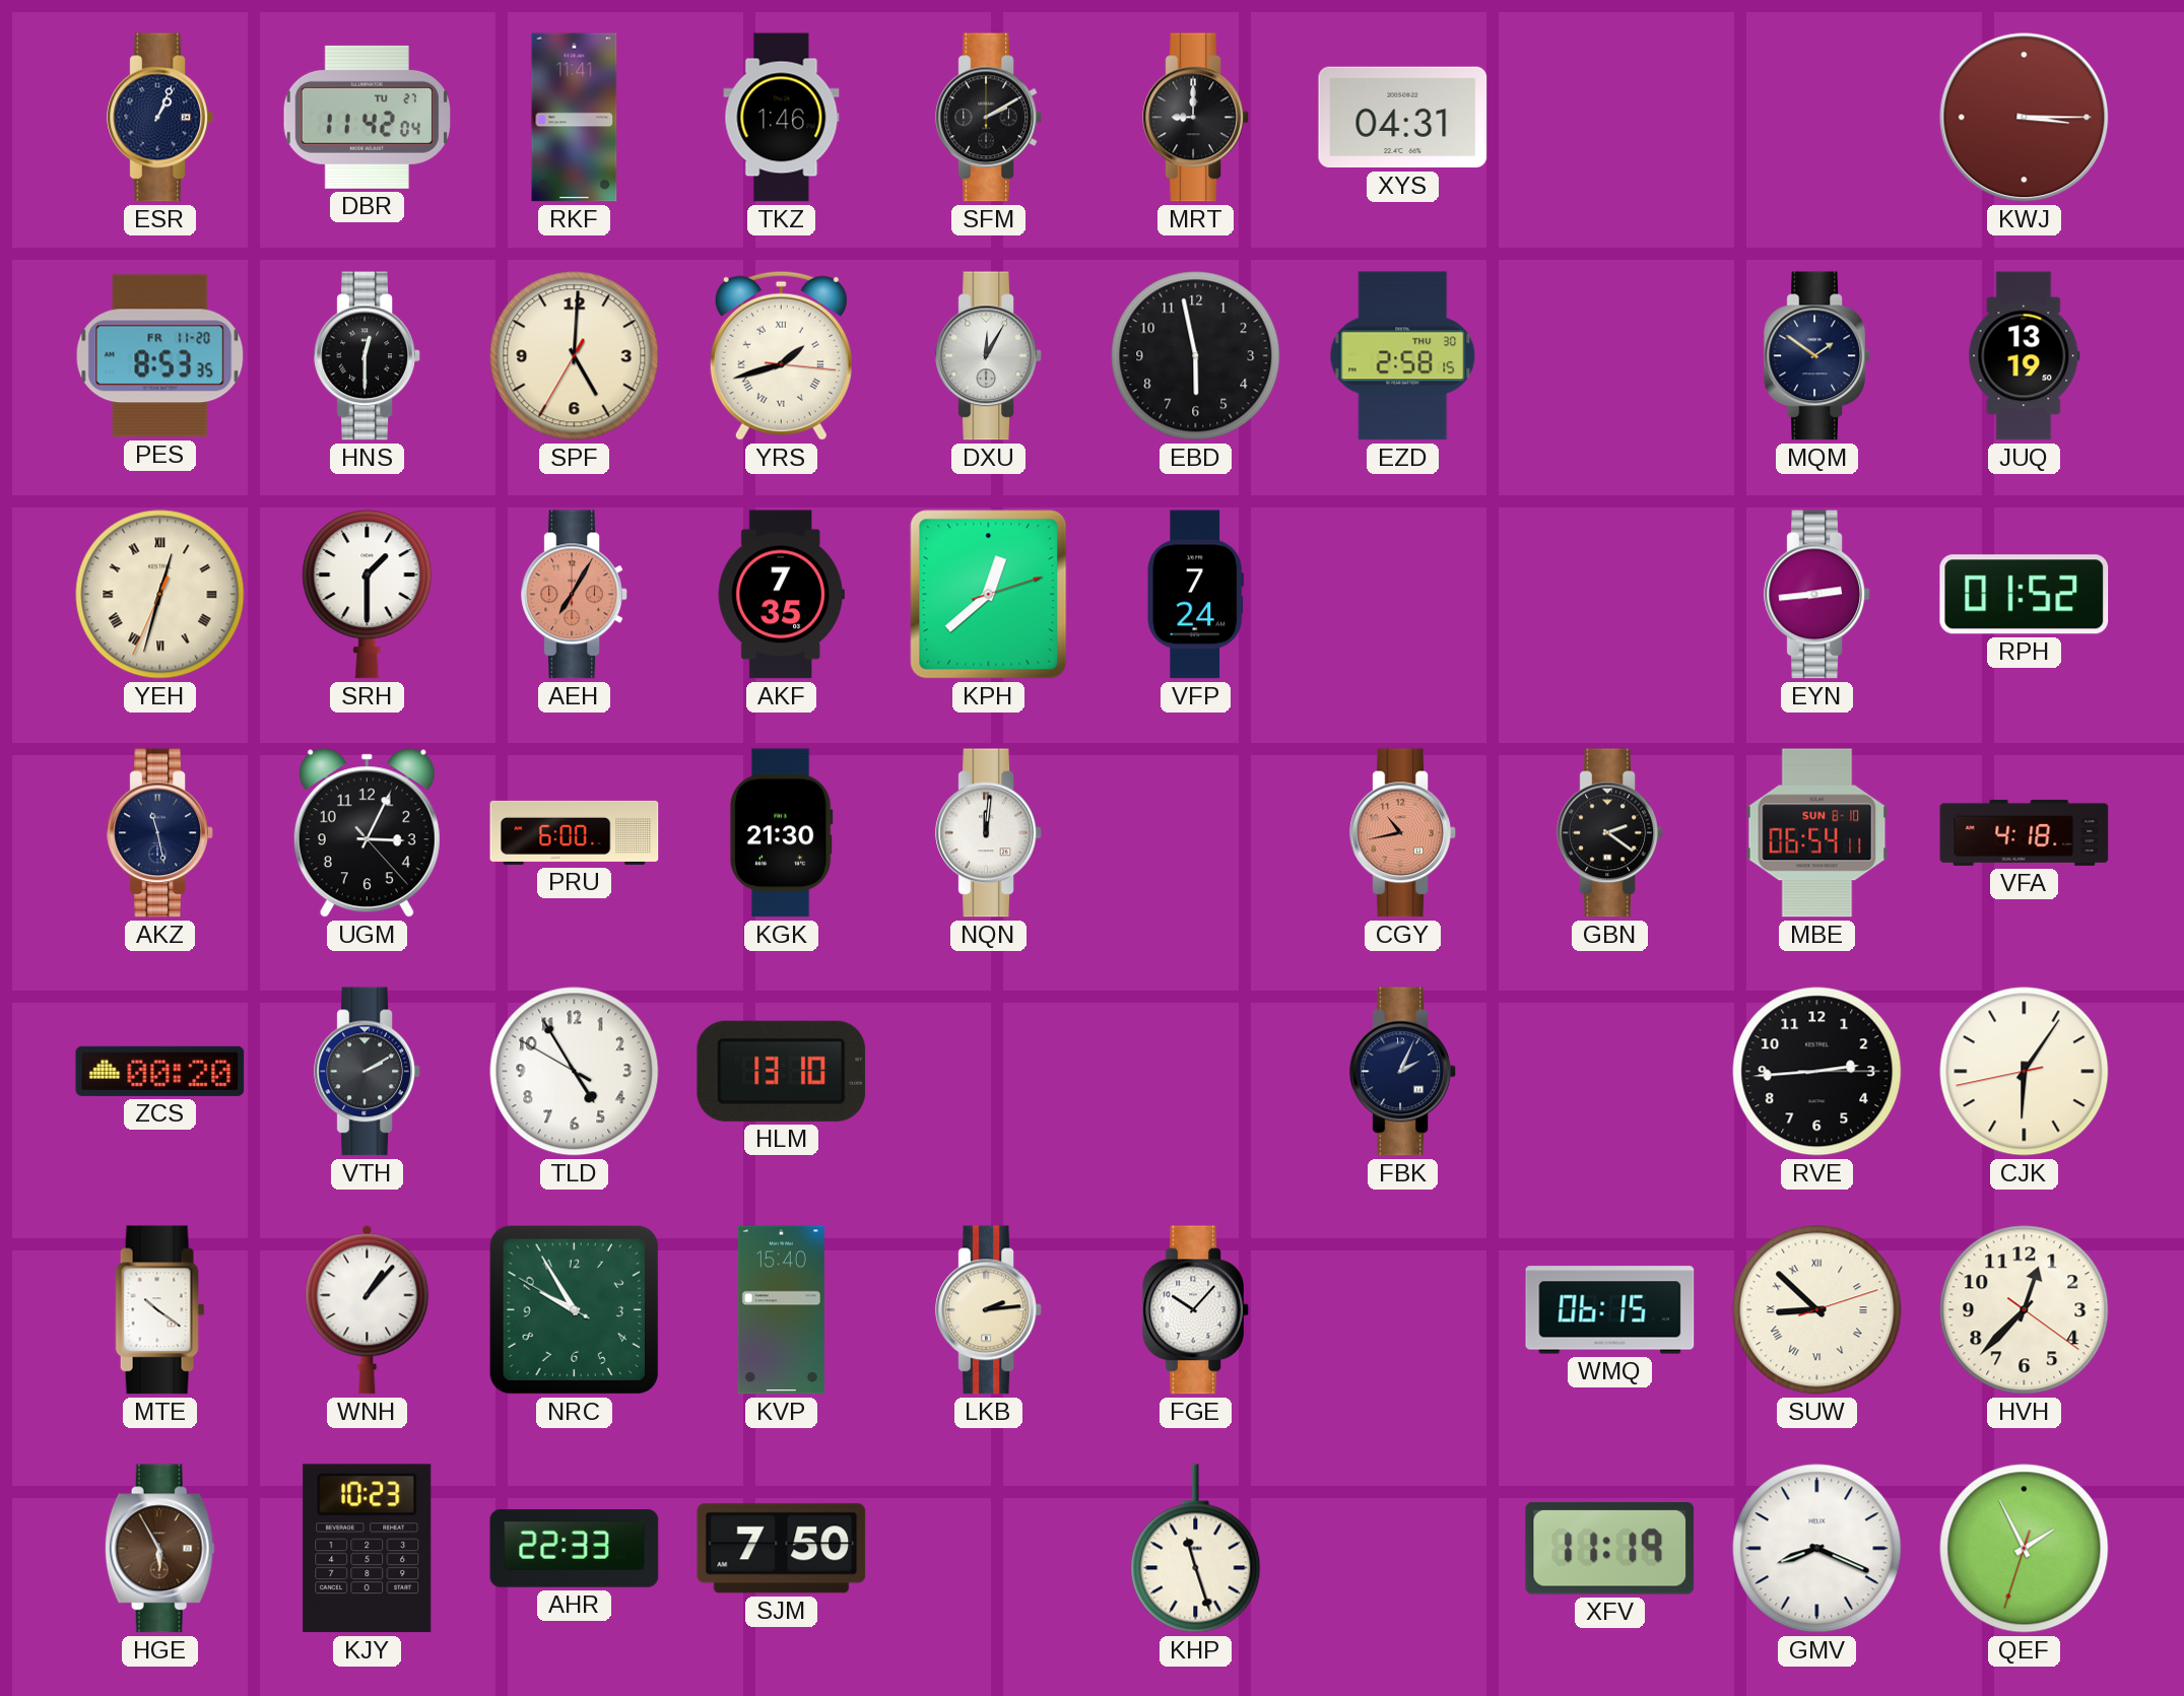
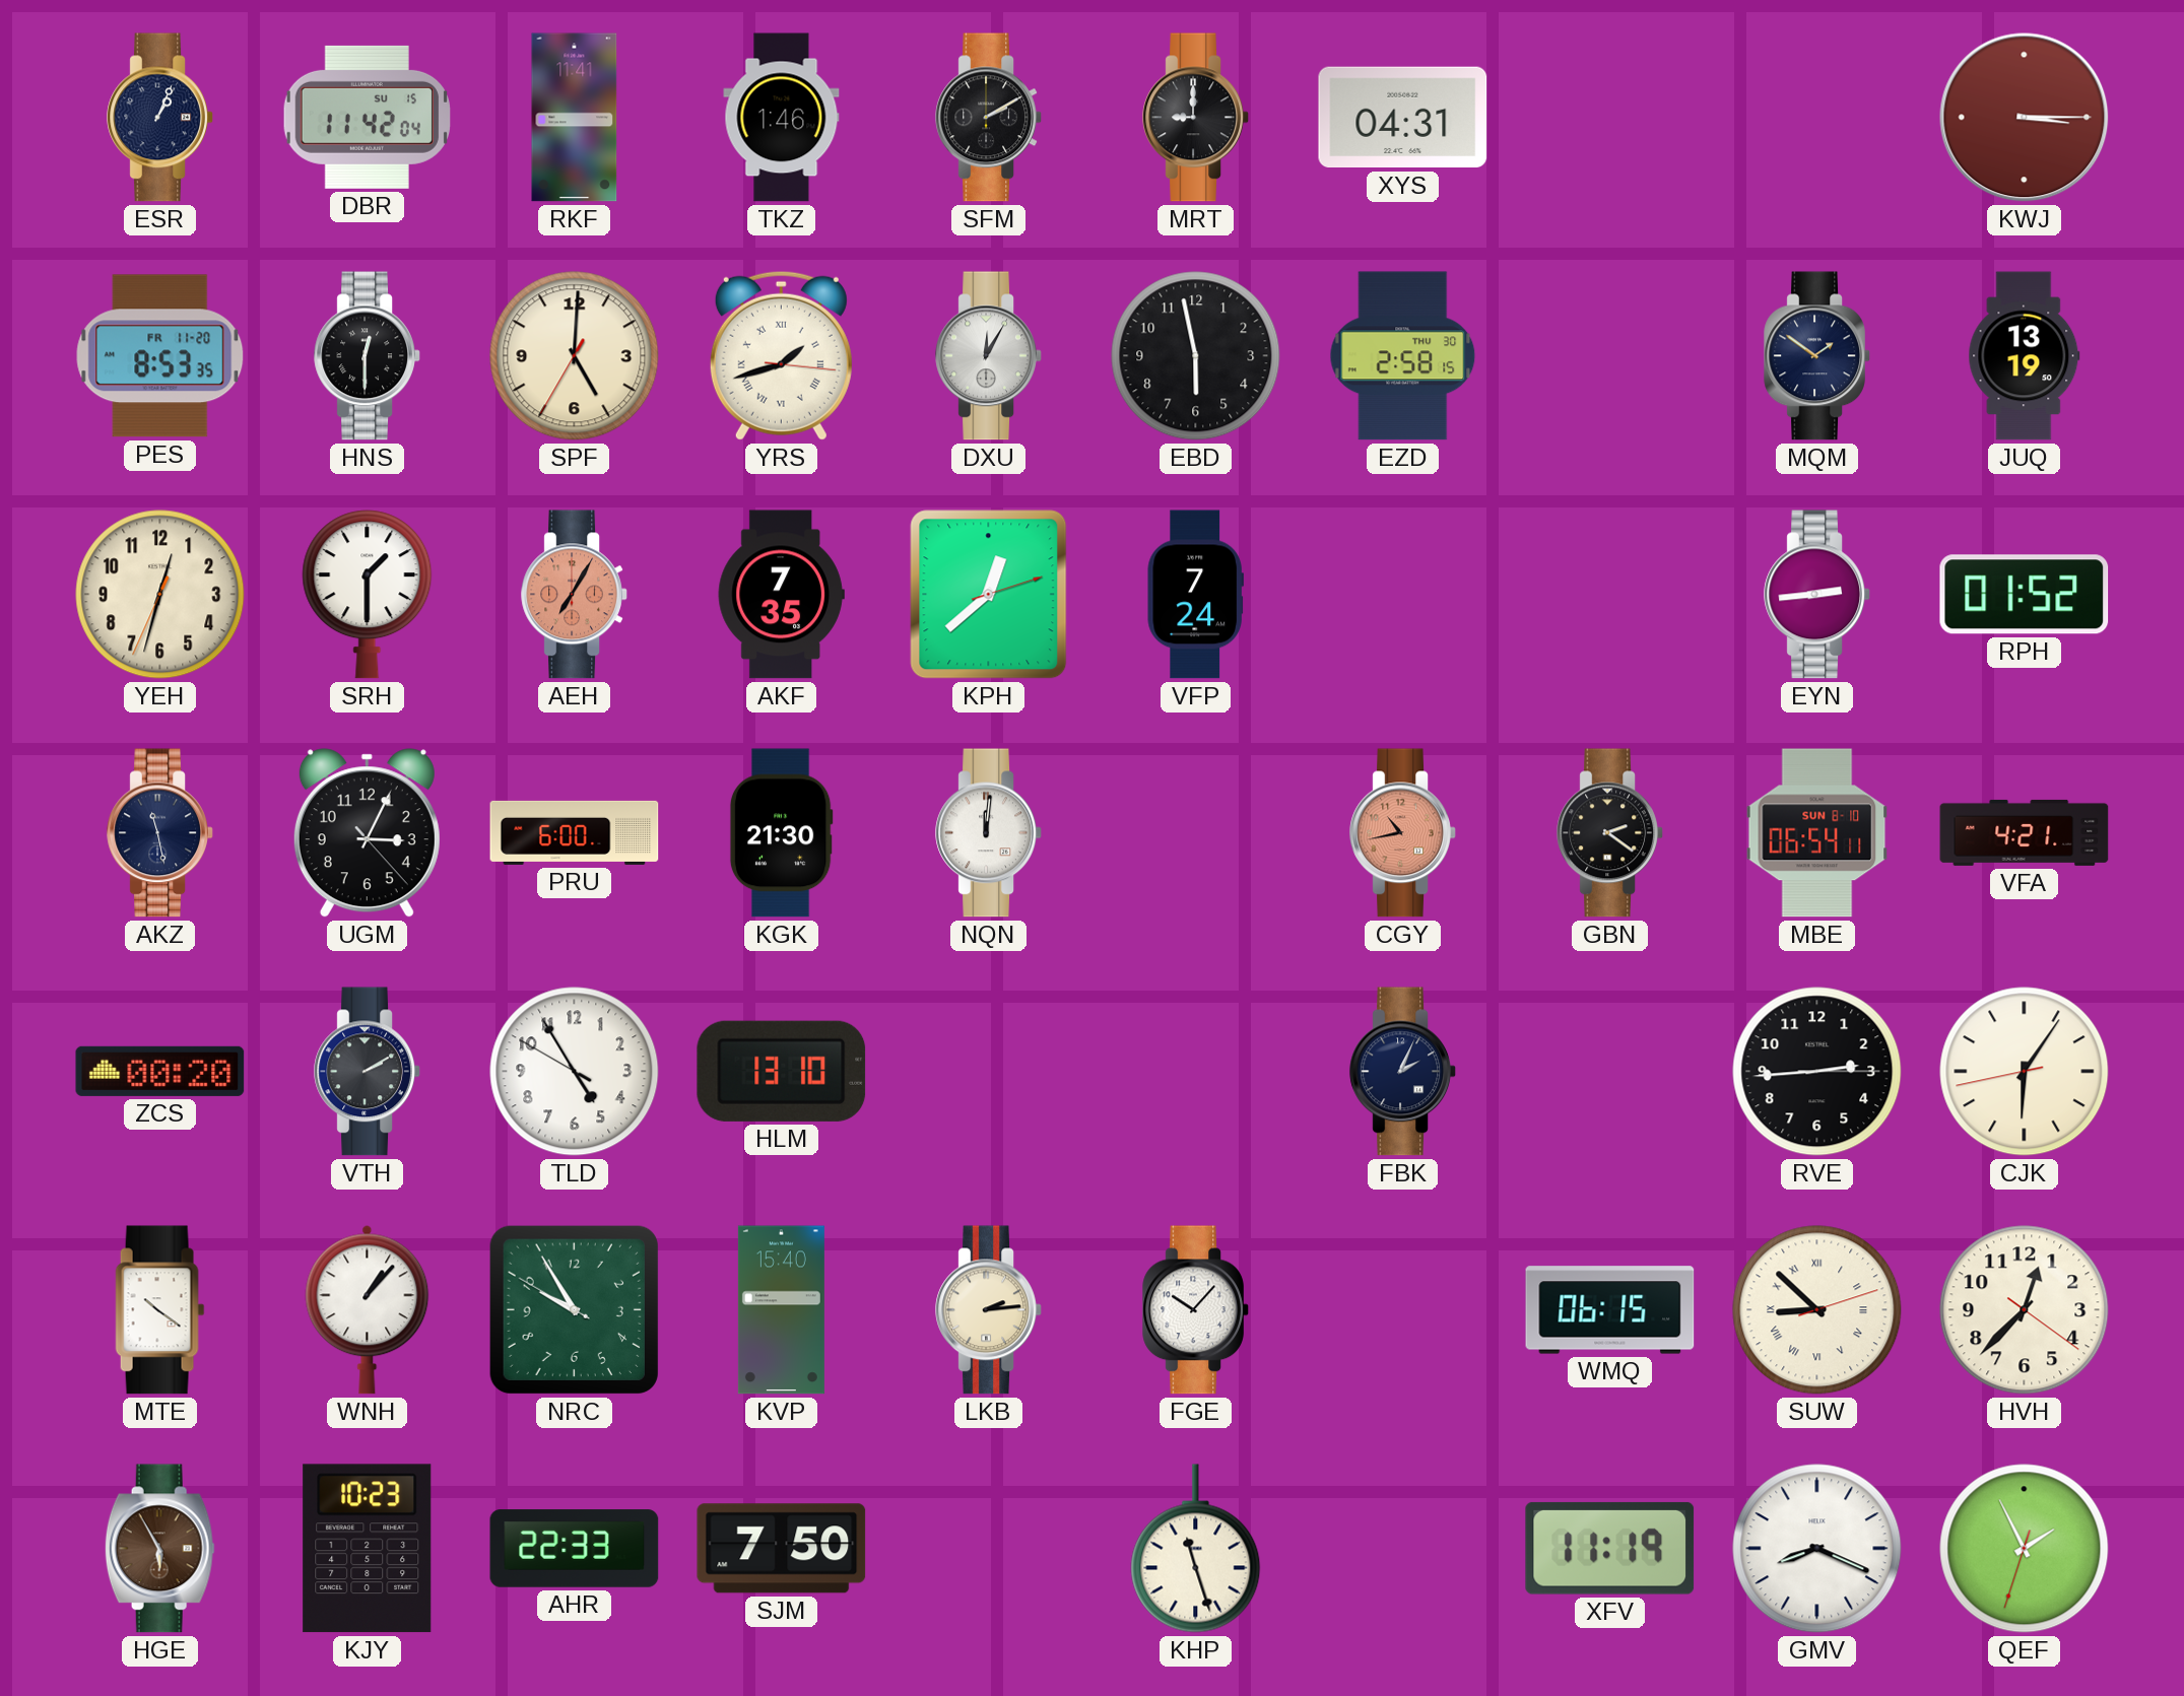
DBR date: TU 27 -> SU 15
YEH numerals: Roman -> Arabic
VFA: 4:18 -> 4:21
